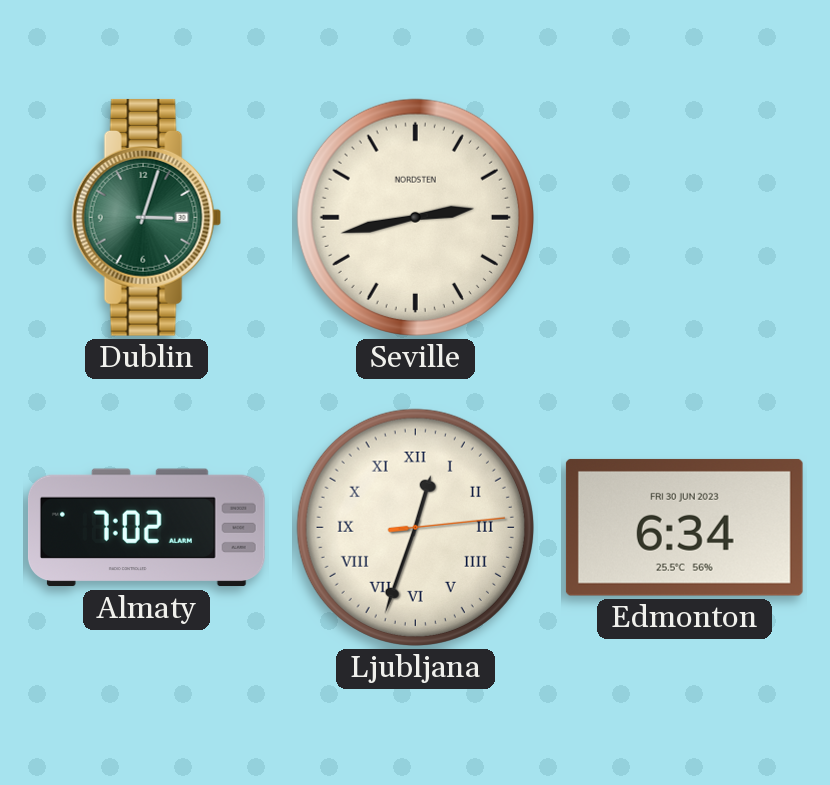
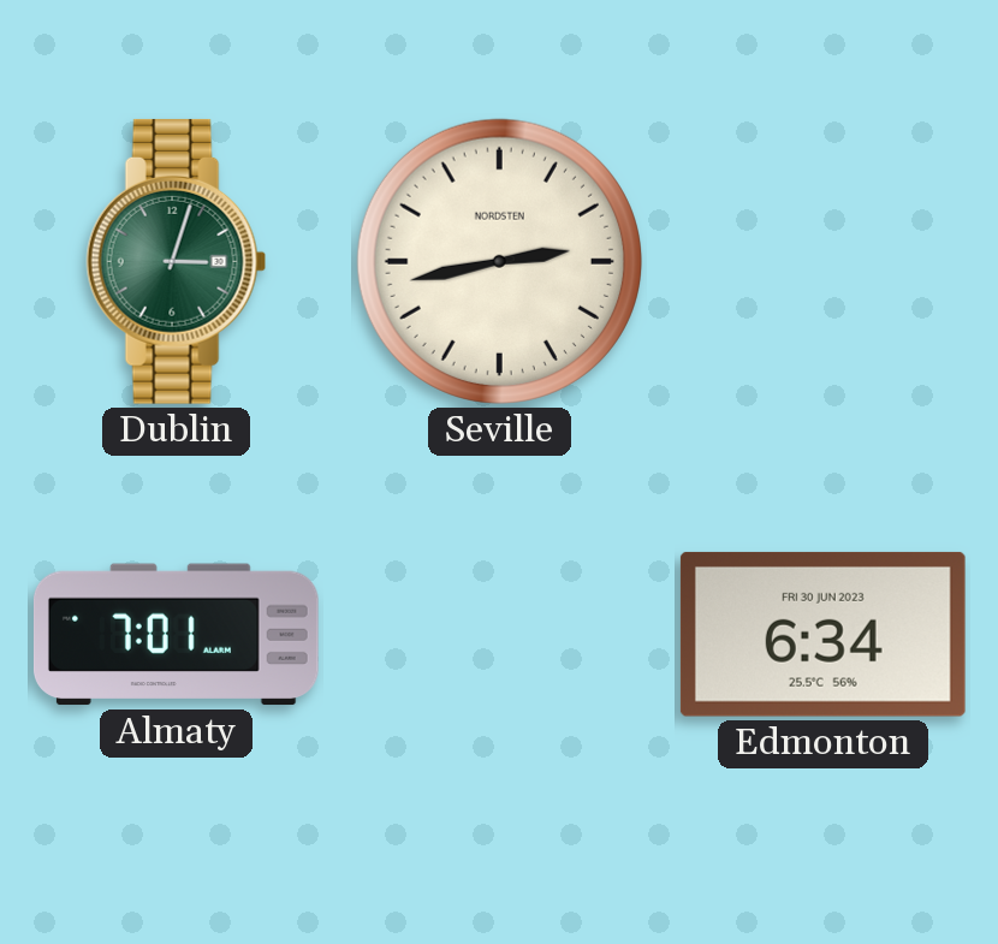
Almaty: 7:02 -> 7:01
Ljubljana: 12:33 -> none
